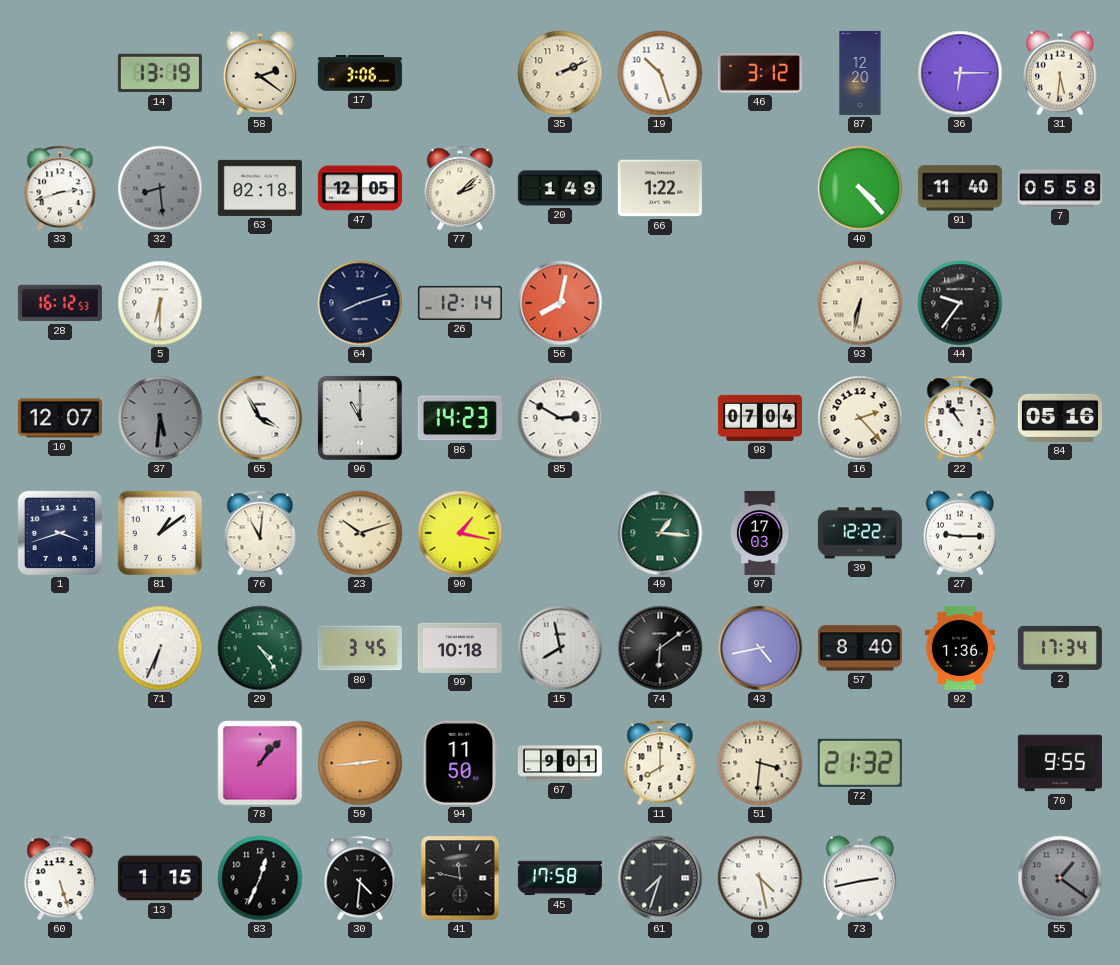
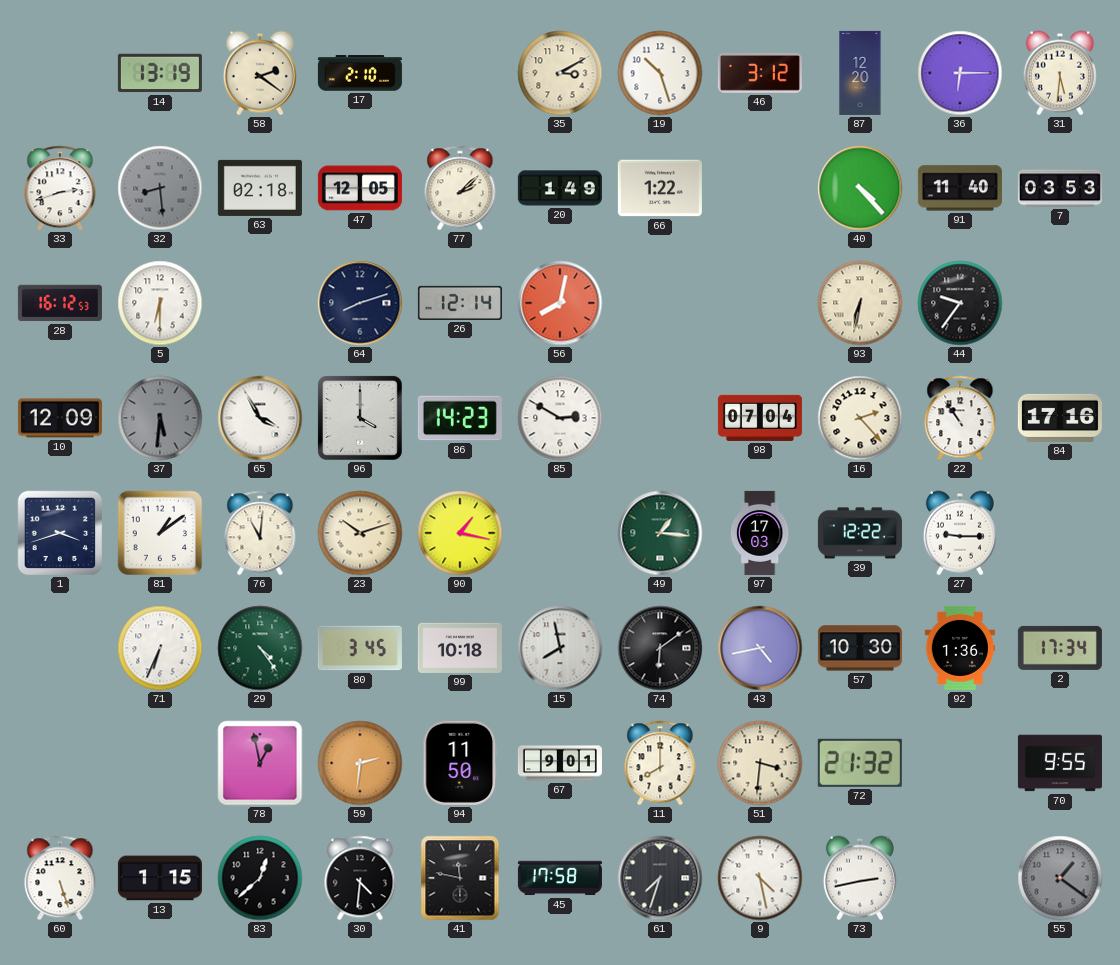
17: 3:06 -> 2:10
35: 2:11 -> 3:10
7: 05:58 -> 03:53
10: 12:07 -> 12:09
96: 11:00 -> 4:00
84: 05:16 -> 17:16
57: 8:40 -> 10:30
78: 1:07 -> 12:58
59: 2:44 -> 2:31
83: 12:34 -> 12:38
